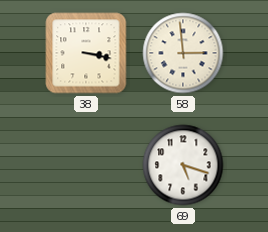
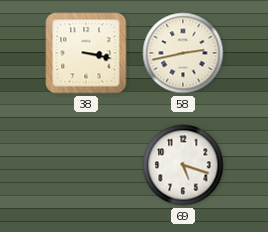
58: 2:59 -> 2:43
